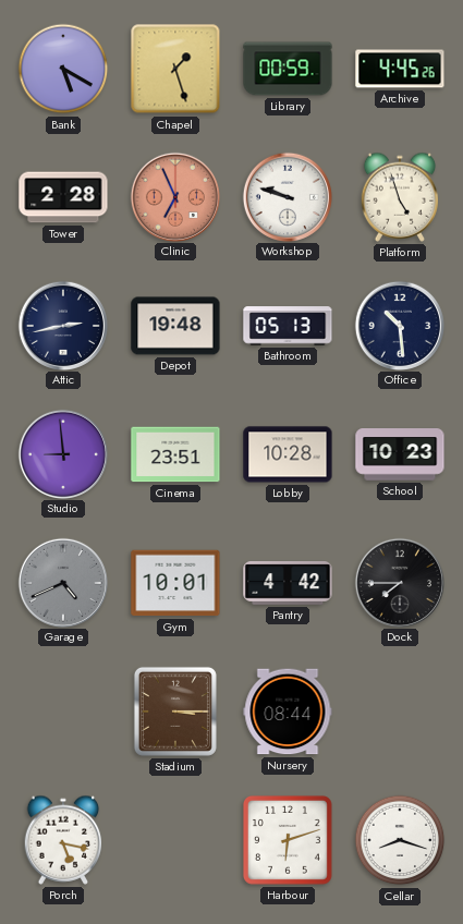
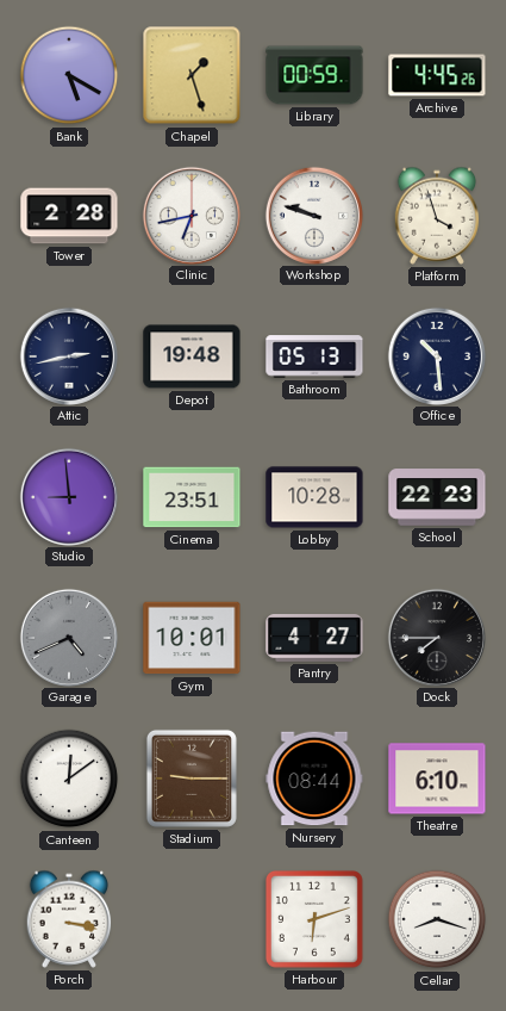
Clinic: 6:56 -> 6:43
Clinic dial: salmon -> white
Platform: 4:57 -> 3:57
School: 10:23 -> 22:23
Pantry: 4:42 -> 4:27
Canteen: none -> 12:09
Stadium: 3:15 -> 9:15
Theatre: none -> 6:10
Porch: 5:17 -> 3:17
